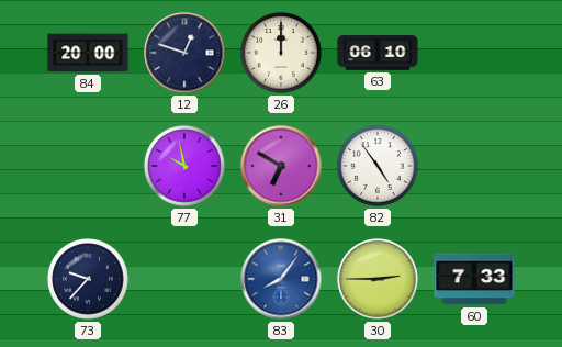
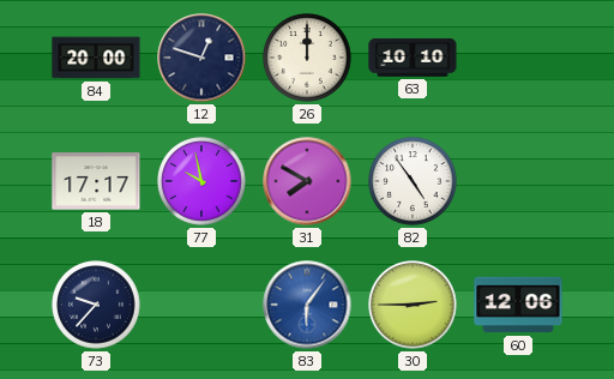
63: 06:10 -> 10:10
18: none -> 17:17
31: 6:50 -> 7:50
83: 8:06 -> 6:06
60: 7:33 -> 12:06
